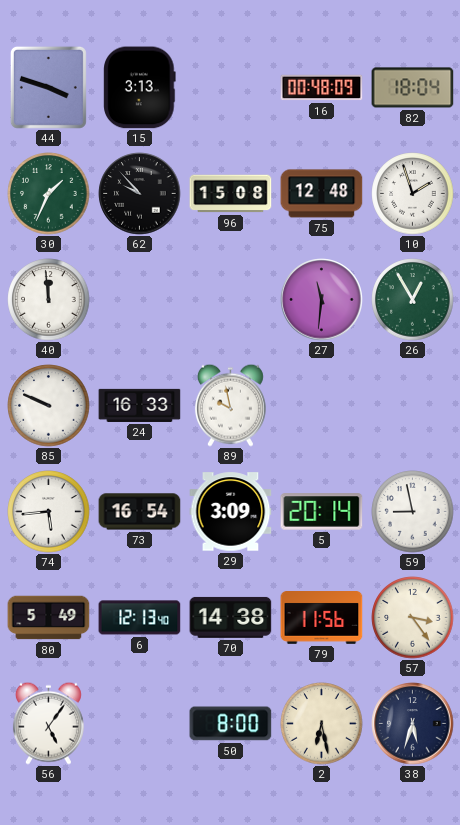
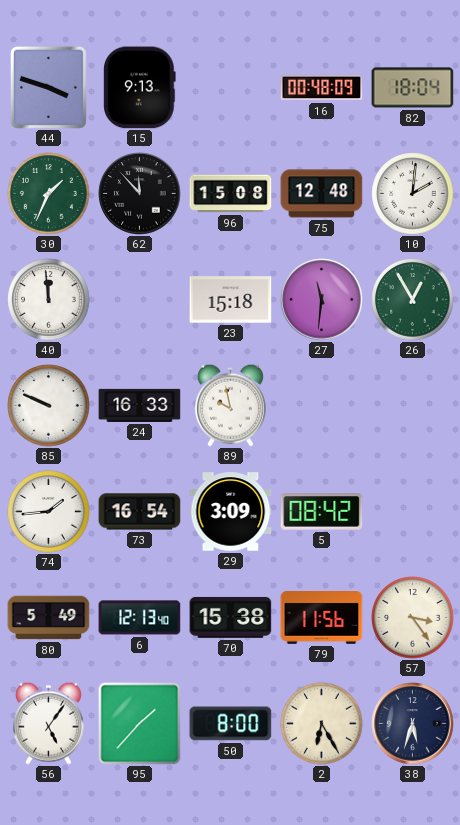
15: 3:13 -> 9:13
62: 9:53 -> 11:53
10: 1:57 -> 2:01
23: none -> 15:18
74: 5:44 -> 1:44
5: 20:14 -> 08:42
59: 8:58 -> none
70: 14:38 -> 15:38
95: none -> 1:37
2: 6:28 -> 6:25
